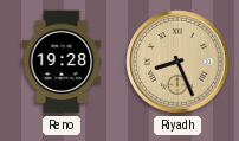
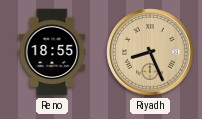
Reno: 19:28 -> 18:55
